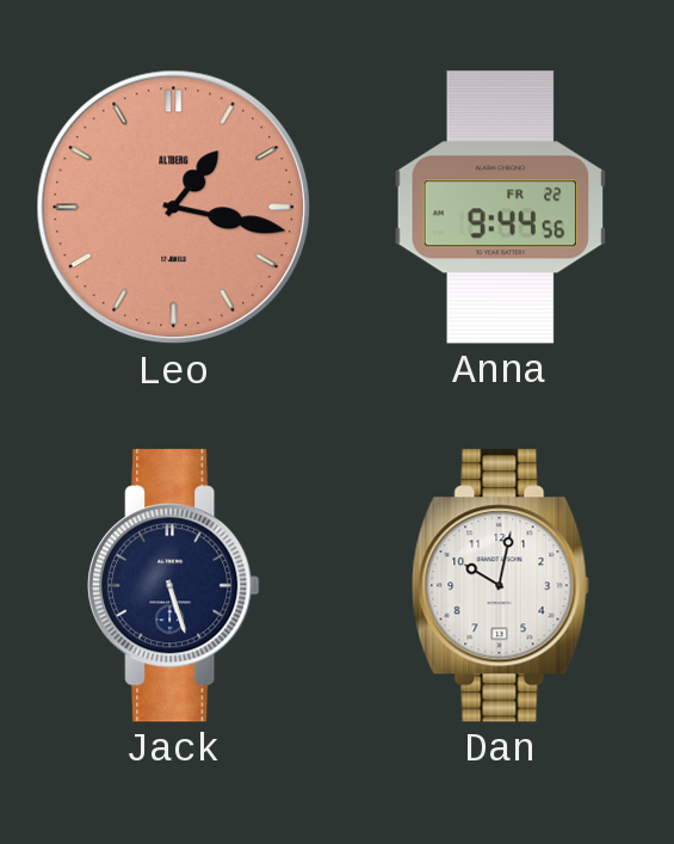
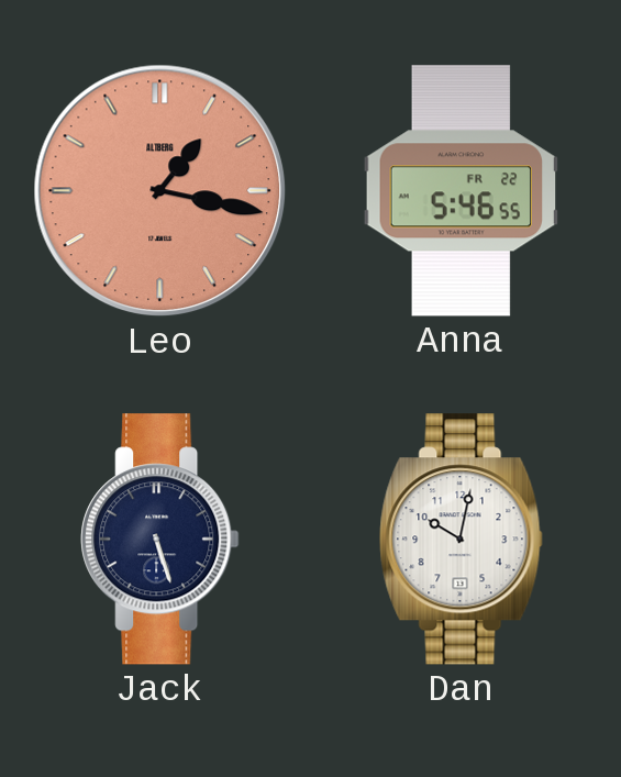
Anna: 9:44 -> 5:46
